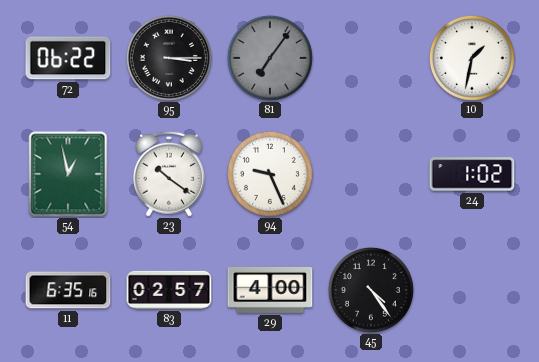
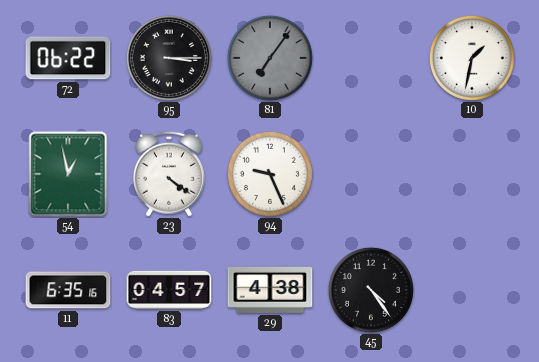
23: 10:21 -> 4:21
24: 1:02 -> none
83: 02:57 -> 04:57
29: 4:00 -> 4:38
